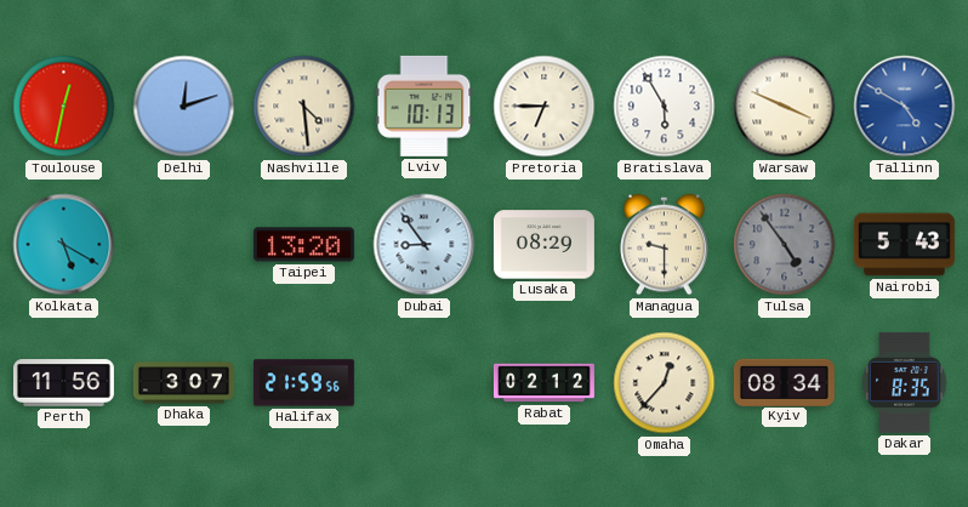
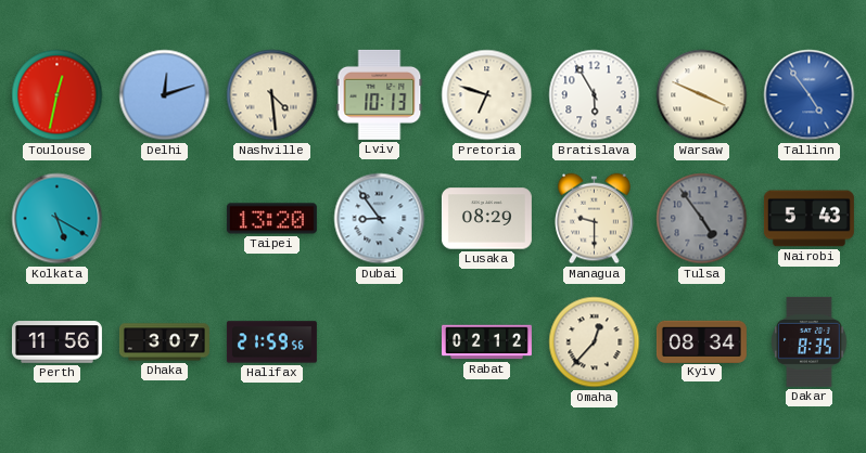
Pretoria: 6:45 -> 6:48
Tallinn: 4:50 -> 4:54
